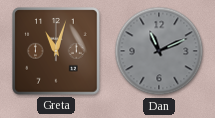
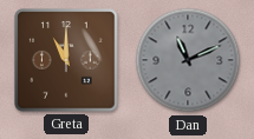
Greta: 11:03 -> 11:00
